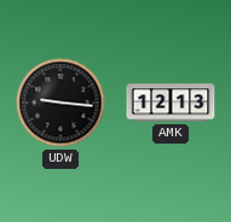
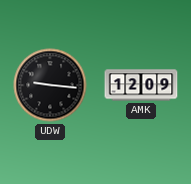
AMK: 12:13 -> 12:09
